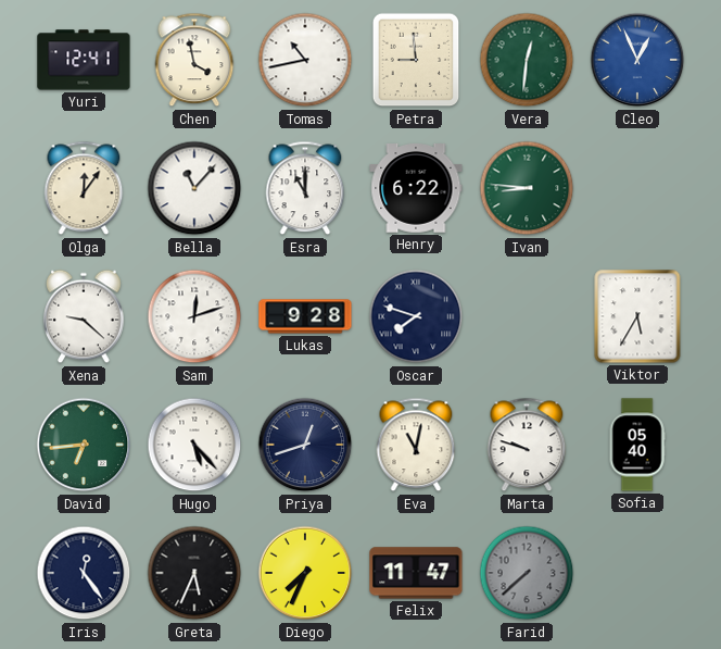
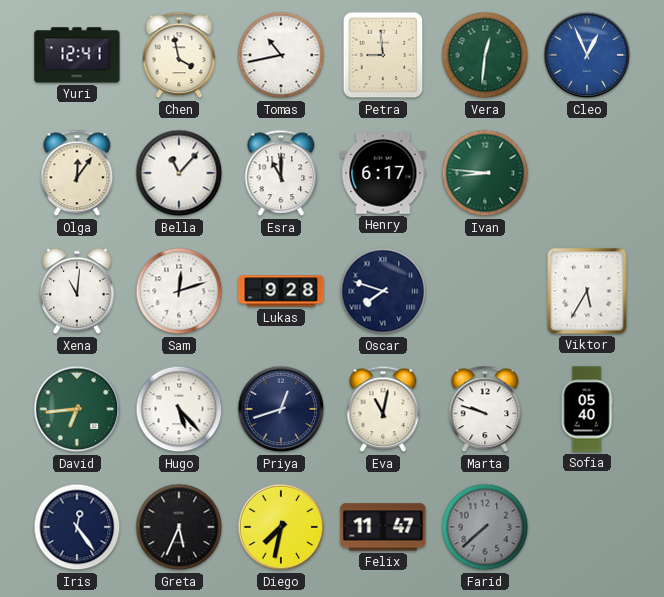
Henry: 6:22 -> 6:17
Xena: 9:22 -> 11:01
Diego: 7:34 -> 7:32
